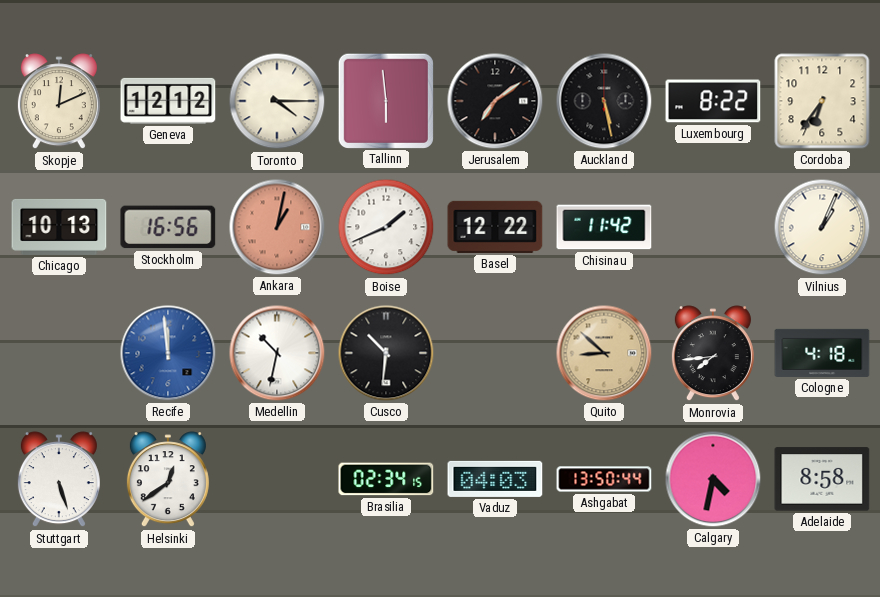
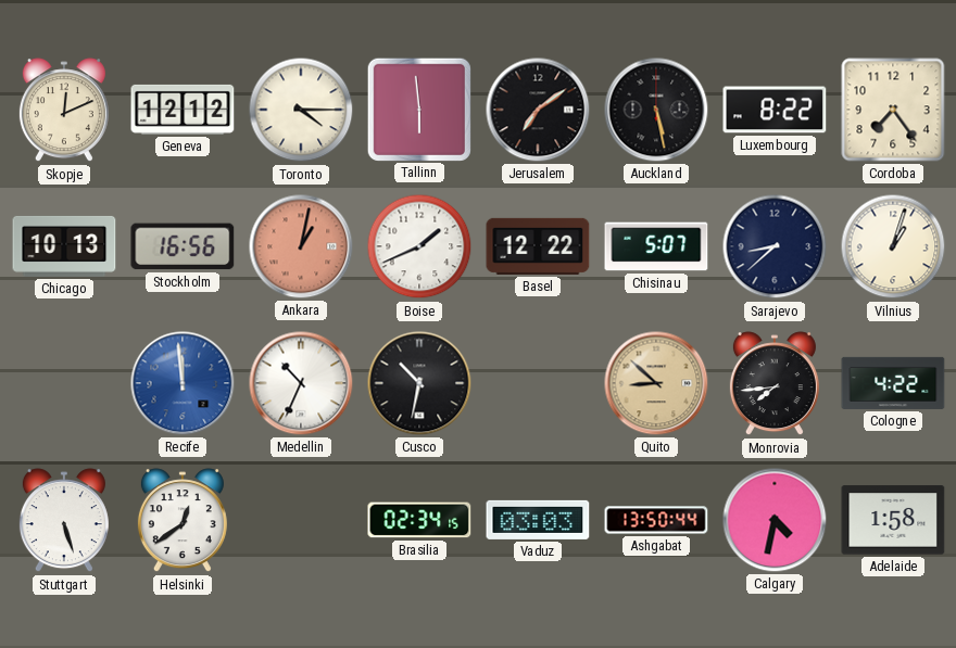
Cordoba: 6:36 -> 7:24
Chisinau: 11:42 -> 5:07
Sarajevo: none -> 8:38
Vilnius: 1:04 -> 1:03
Medellin: 10:32 -> 10:34
Cusco: 10:31 -> 10:32
Cologne: 4:18 -> 4:22
Vaduz: 04:03 -> 03:03
Adelaide: 8:58 -> 1:58
